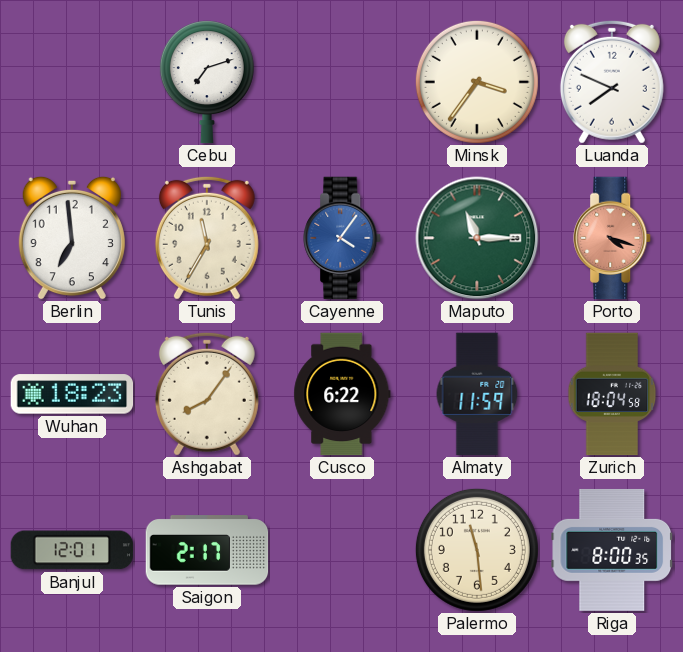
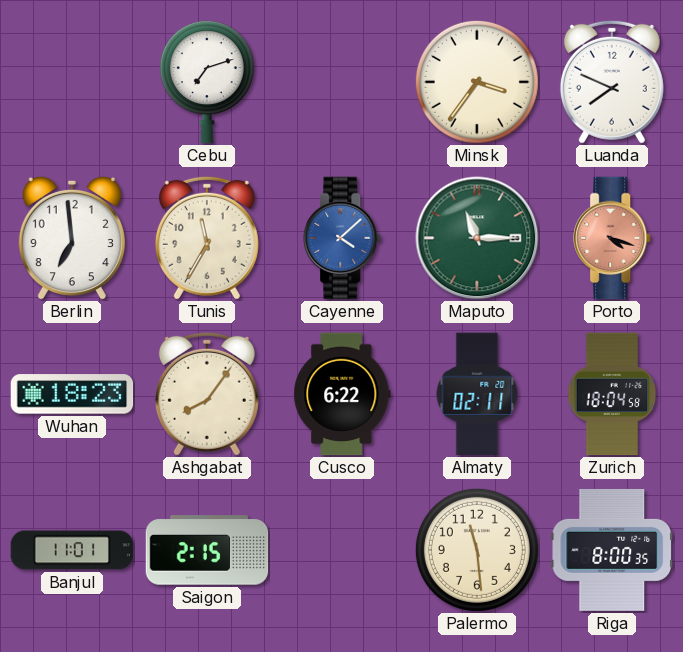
Cayenne: 4:06 -> 4:08
Almaty: 11:59 -> 02:11
Banjul: 12:01 -> 11:01
Saigon: 2:17 -> 2:15
